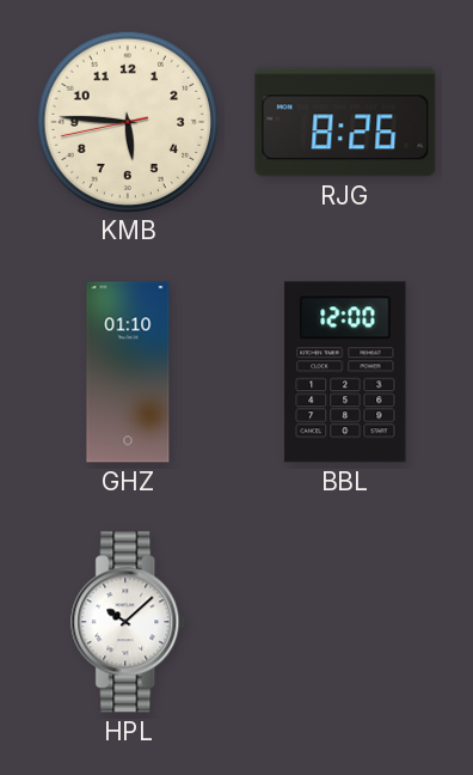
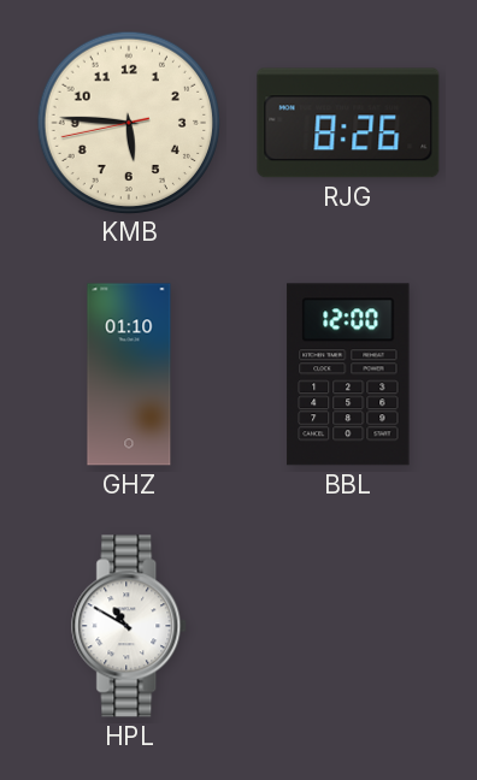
HPL: 10:08 -> 10:50
